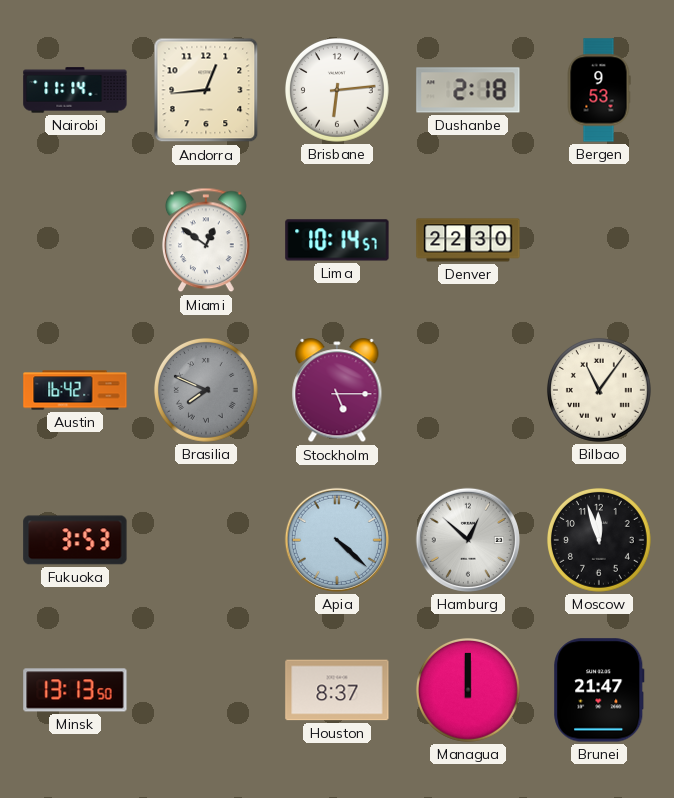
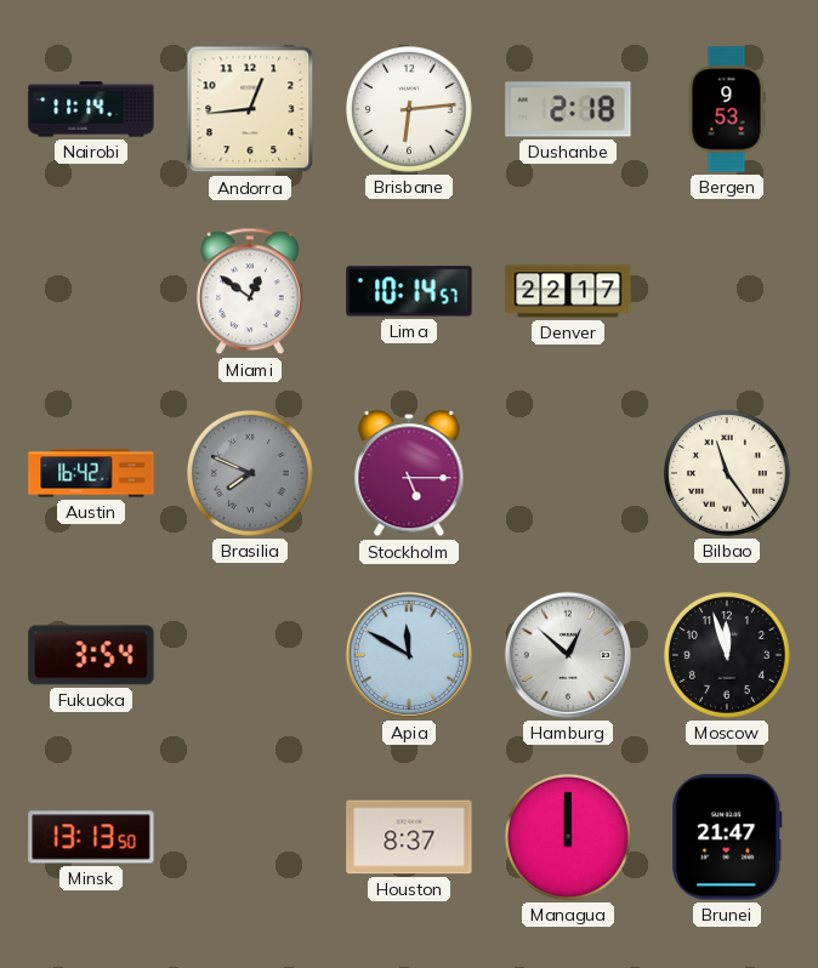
Denver: 22:30 -> 22:17
Bilbao: 11:06 -> 11:24
Fukuoka: 3:53 -> 3:54
Apia: 4:22 -> 11:50
